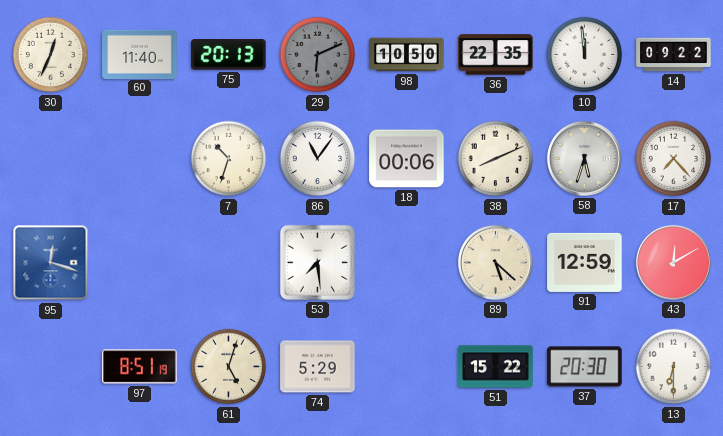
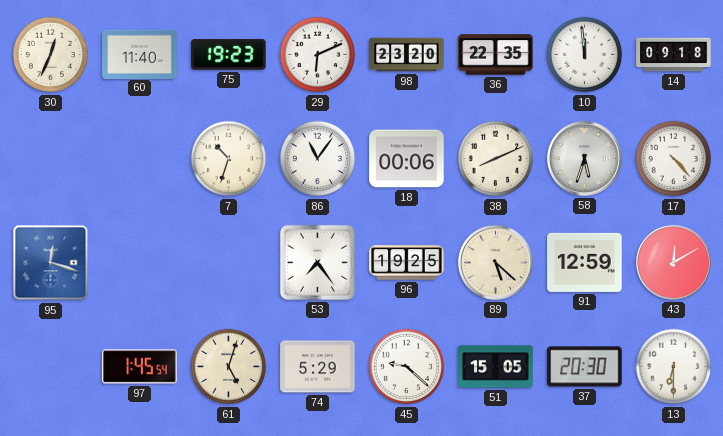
75: 20:13 -> 19:23
29 dial: grey -> white
98: 10:50 -> 23:20
14: 09:22 -> 09:18
17: 7:23 -> 4:23
53: 7:29 -> 7:24
96: none -> 19:25
97: 8:51 -> 1:45
45: none -> 9:22
51: 15:22 -> 15:05
